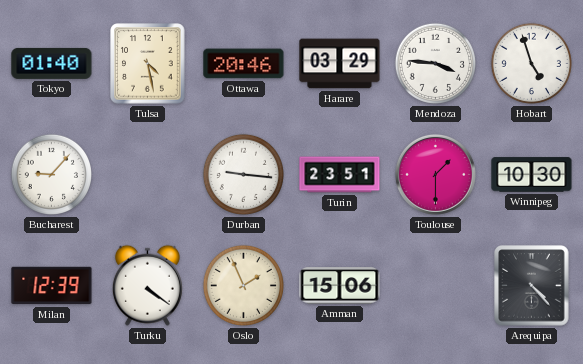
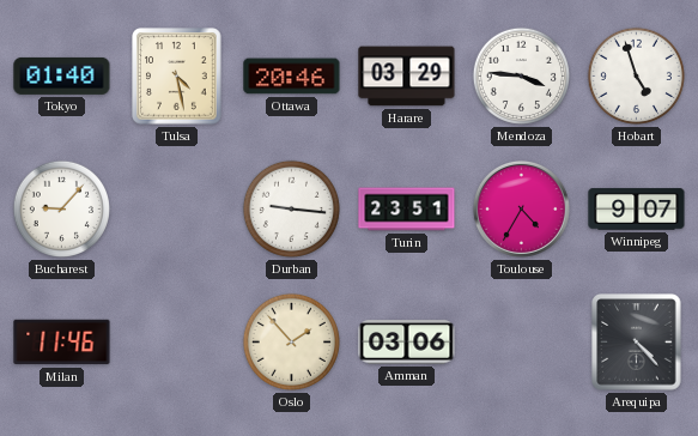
Toulouse: 1:30 -> 4:35
Winnipeg: 10:30 -> 9:07
Milan: 12:39 -> 11:46
Turku: 4:21 -> none
Oslo: 1:56 -> 1:53
Amman: 15:06 -> 03:06
